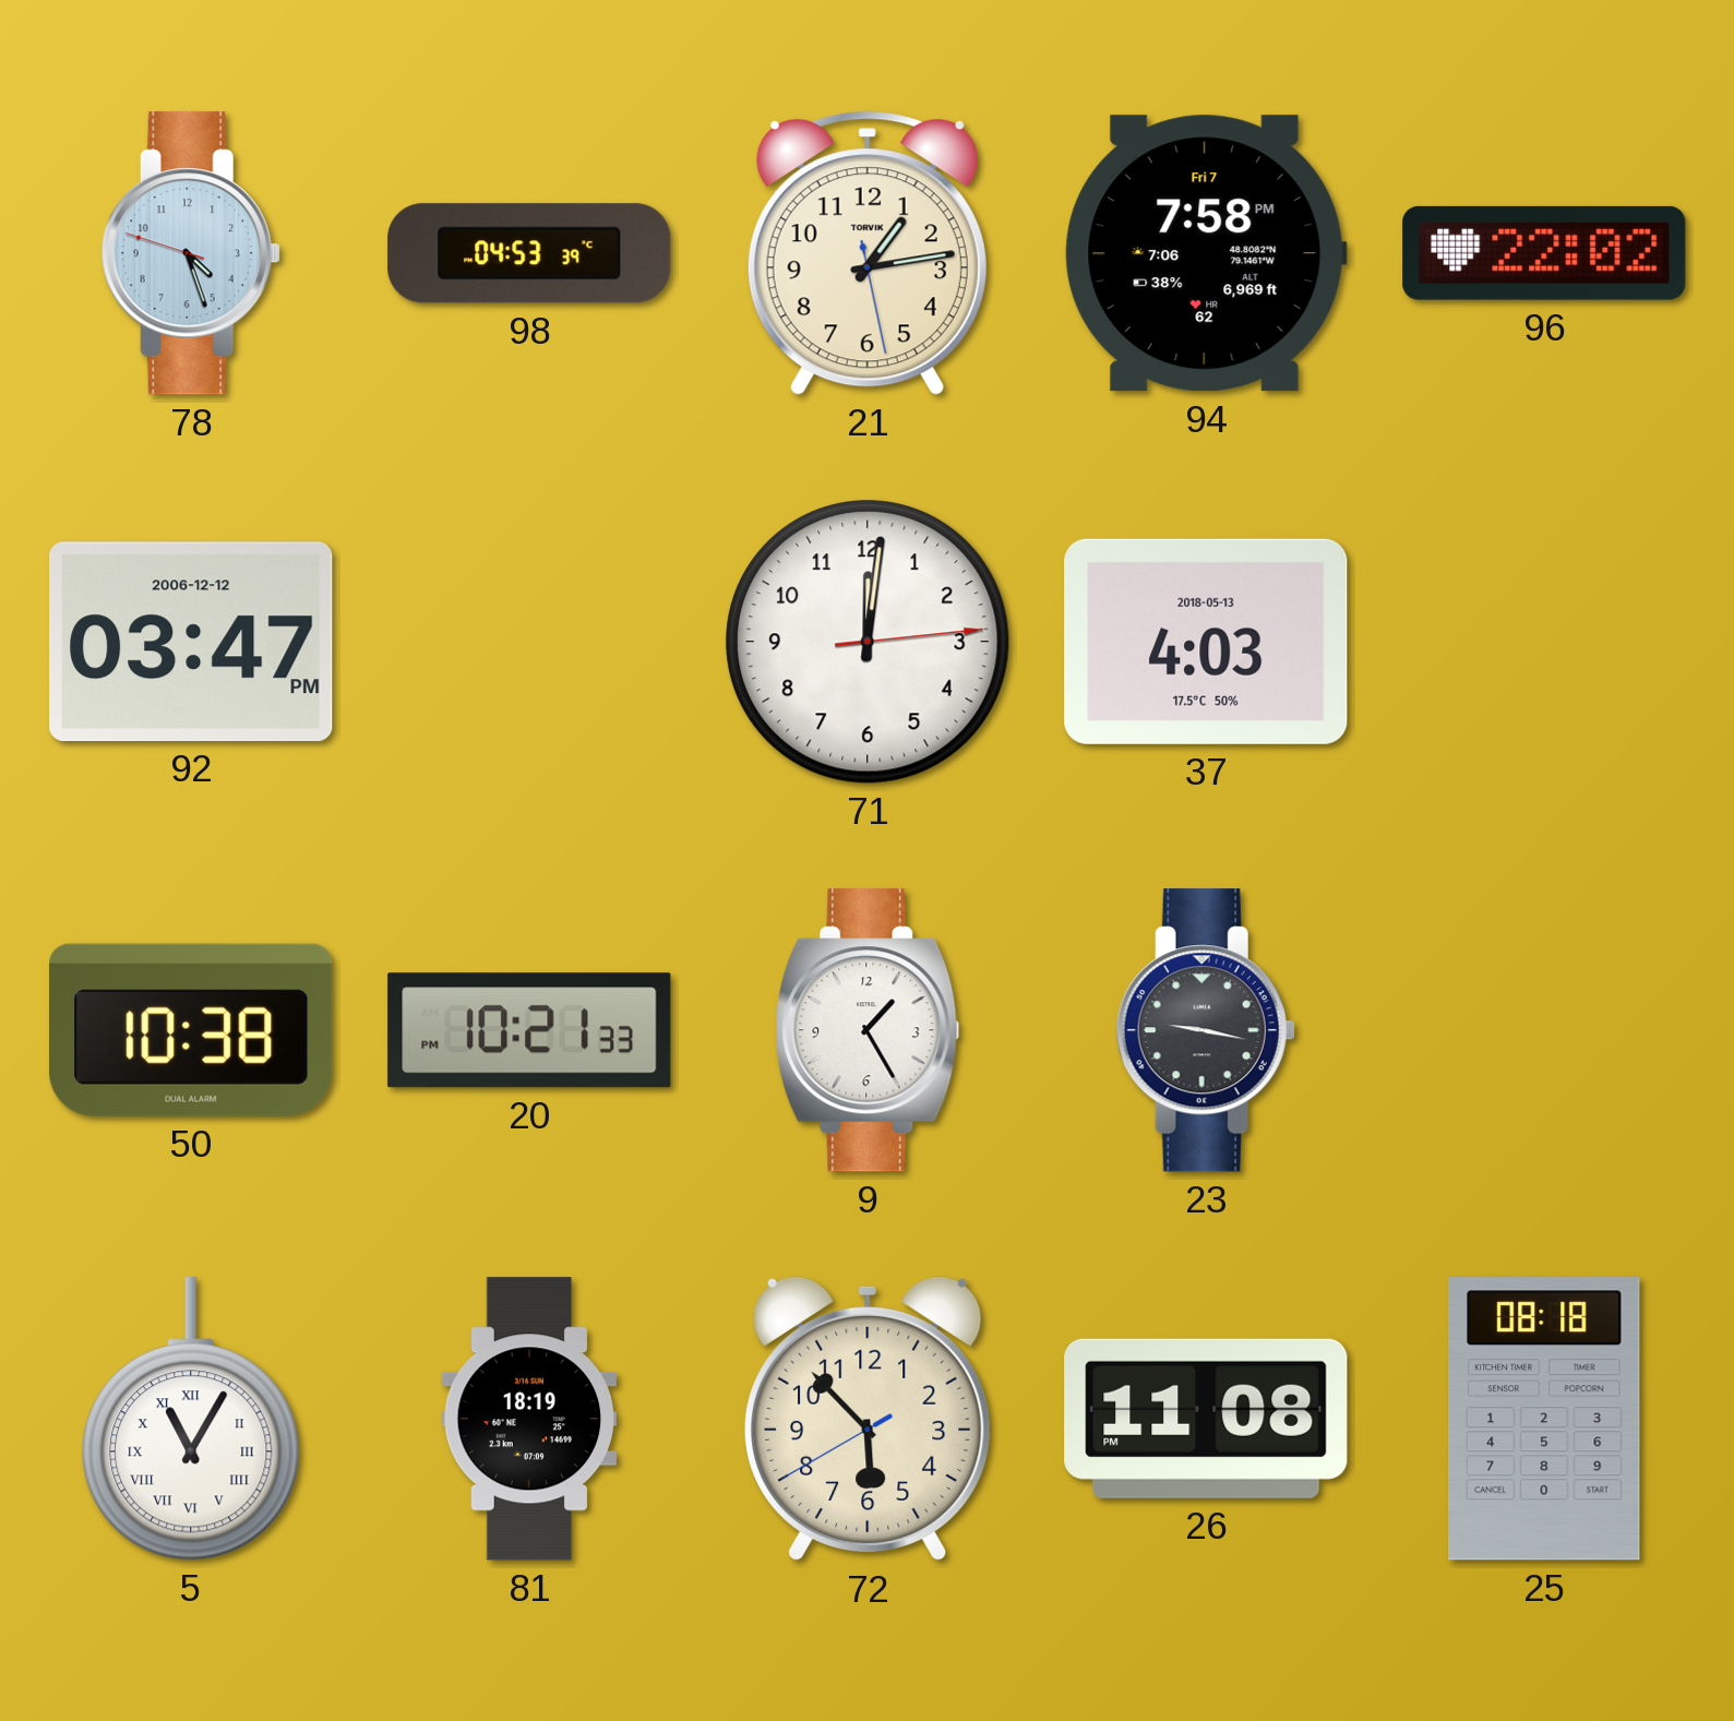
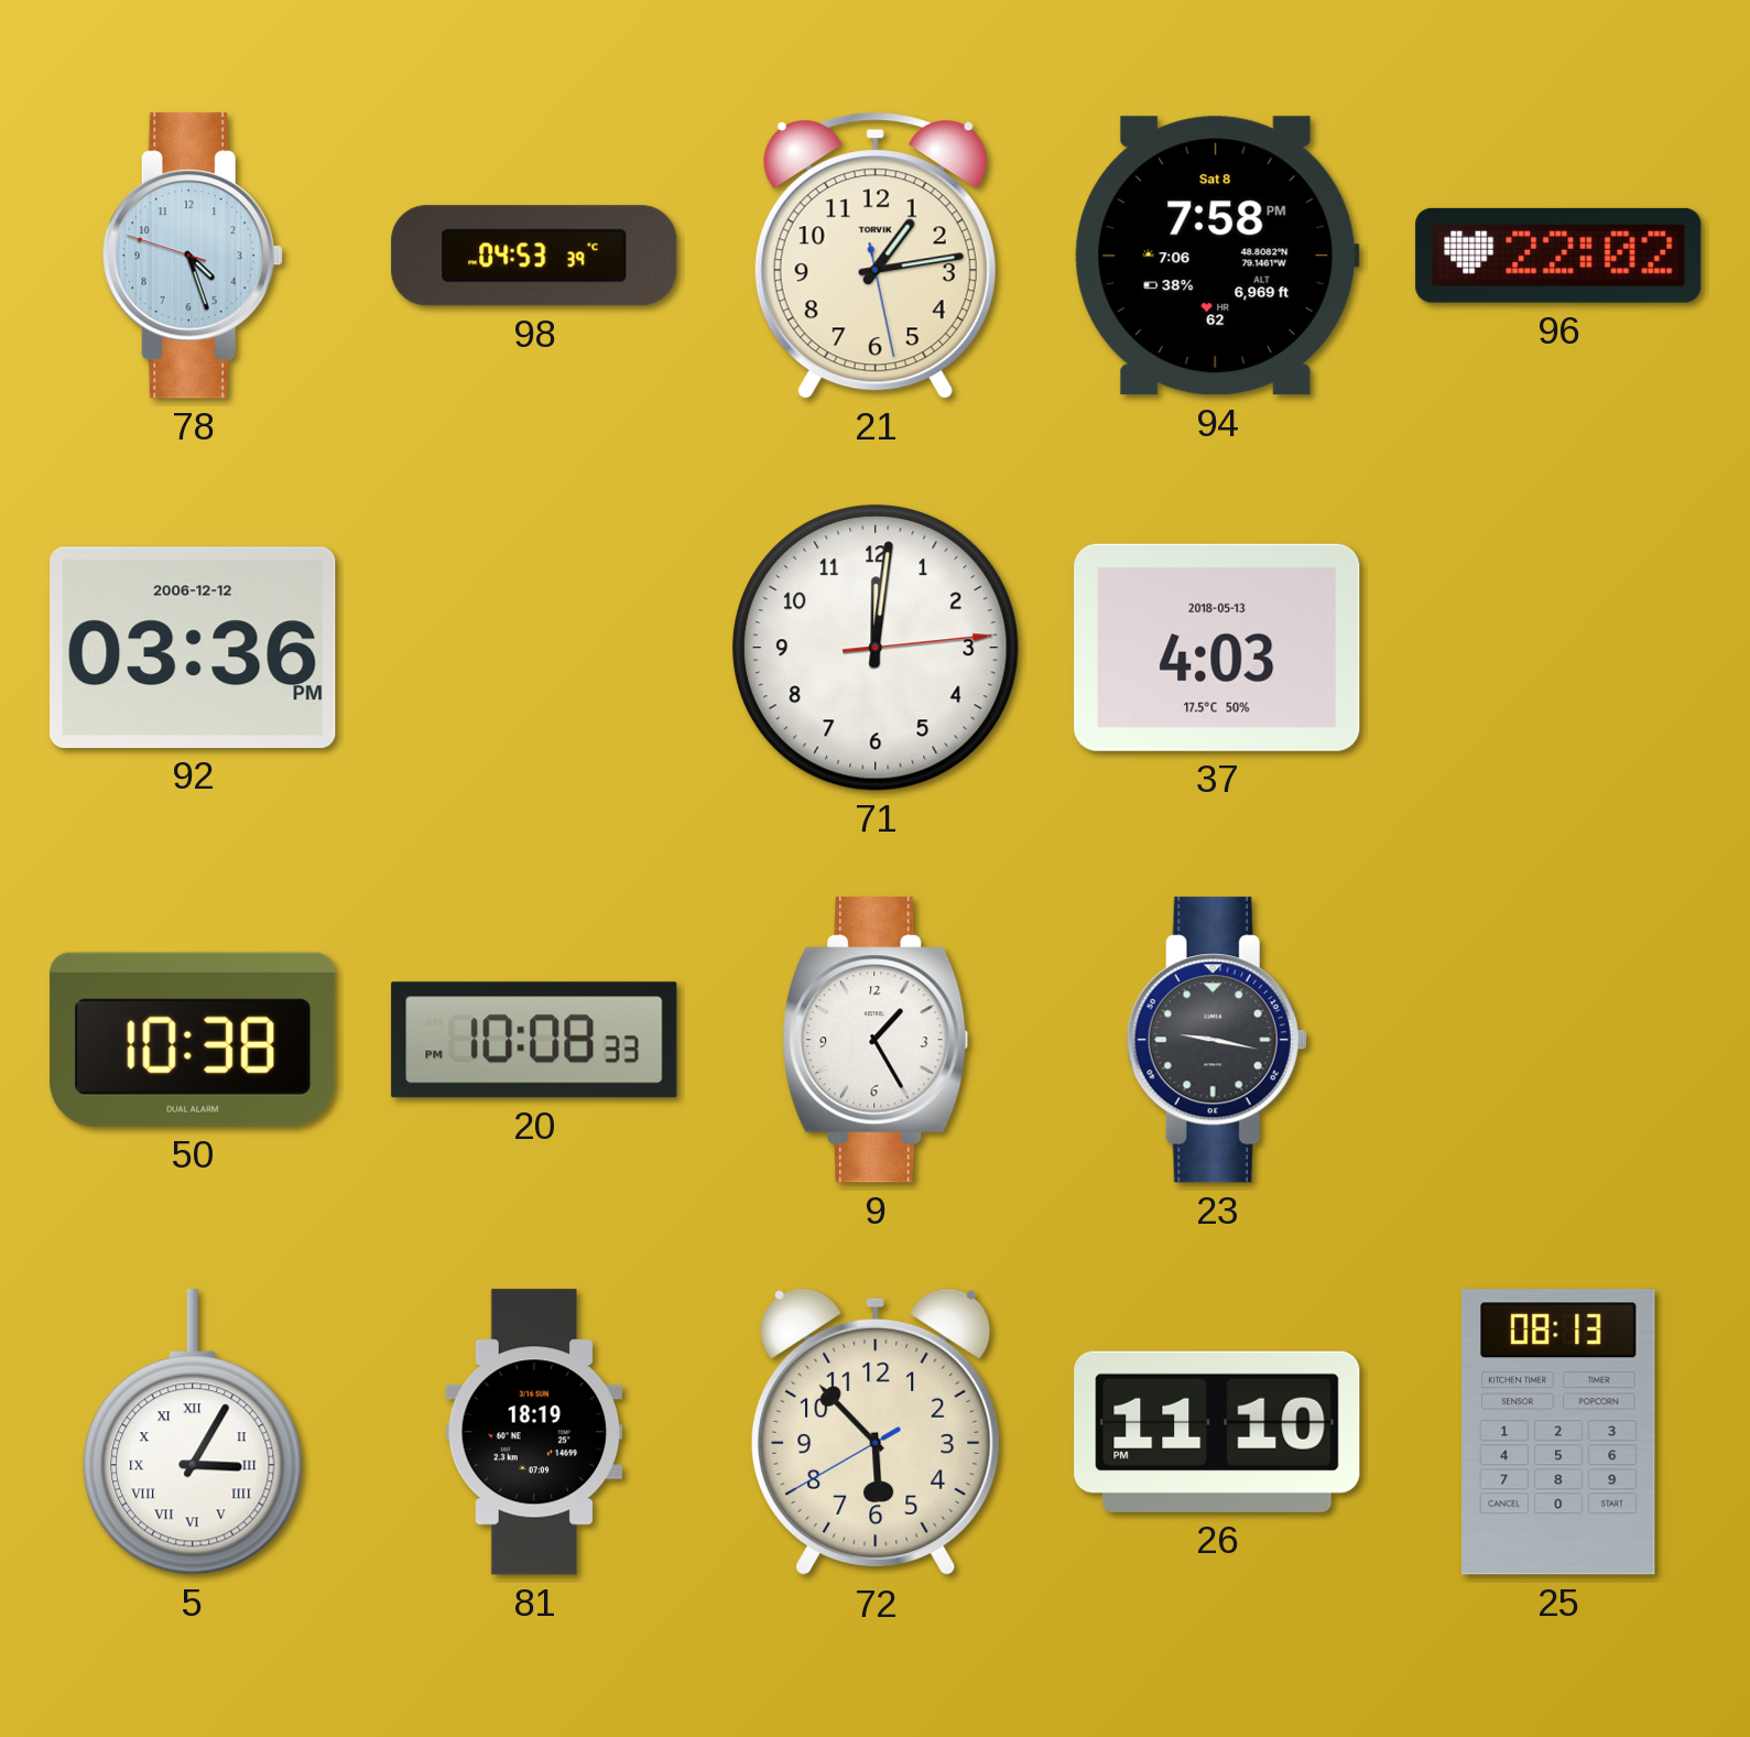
94 date: Fri 7 -> Sat 8
92: 03:47 -> 03:36
20: 10:21 -> 10:08
5: 11:05 -> 3:05
26: 11:08 -> 11:10
25: 08:18 -> 08:13
